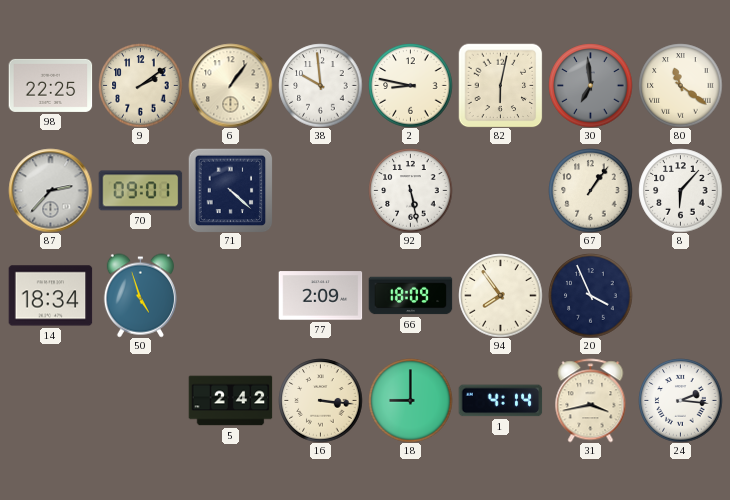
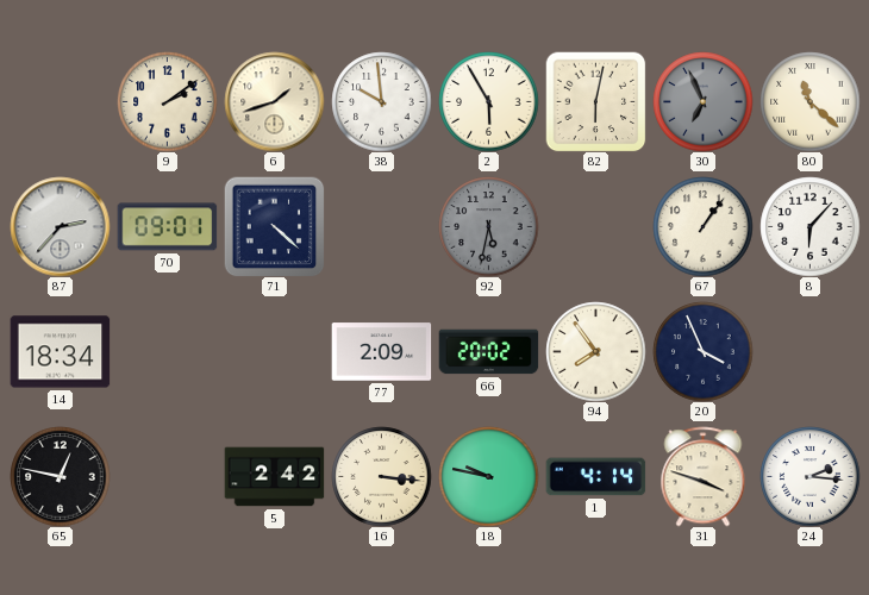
98: 22:25 -> none
6: 1:06 -> 1:42
2: 8:47 -> 5:55
30: 6:59 -> 6:56
80: 11:21 -> 11:22
92: 5:28 -> 5:32
92 dial: white -> grey
50: 4:57 -> none
66: 18:09 -> 20:02
65: none -> 12:47
18: 9:00 -> 9:47
31: 3:43 -> 3:48
